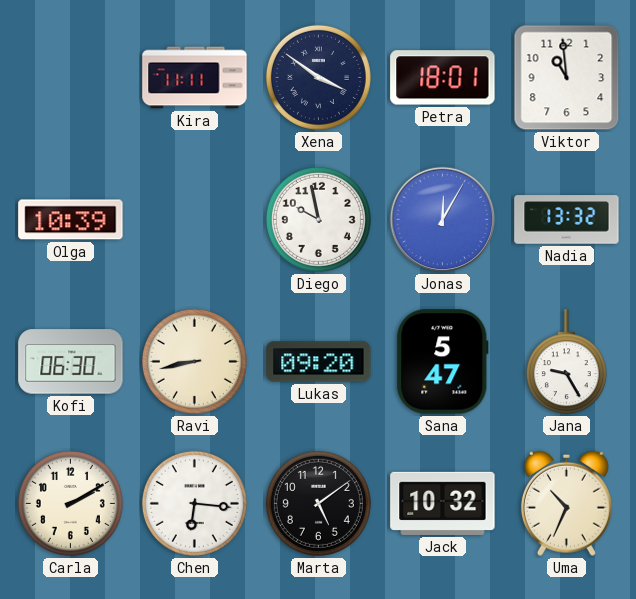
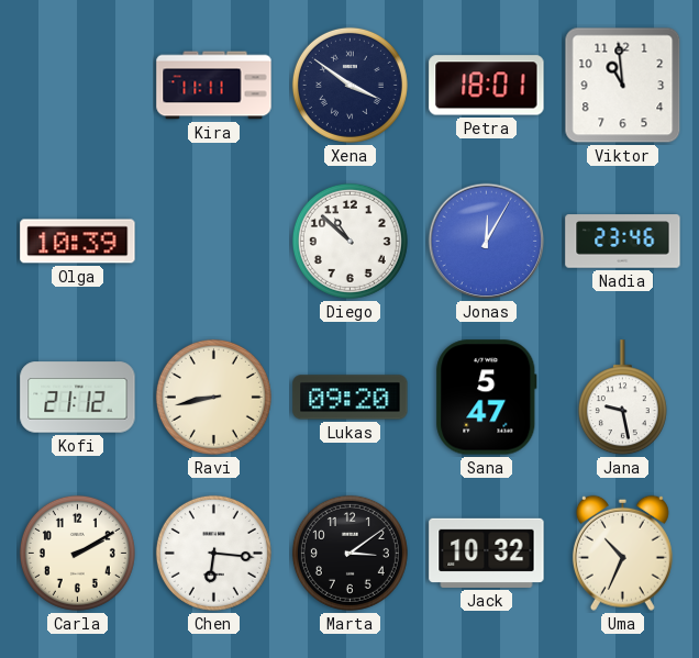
Diego: 9:58 -> 10:52
Nadia: 13:32 -> 23:46
Kofi: 06:30 -> 21:12
Jana: 9:25 -> 9:28
Marta: 5:09 -> 3:09
